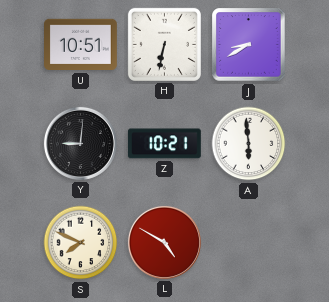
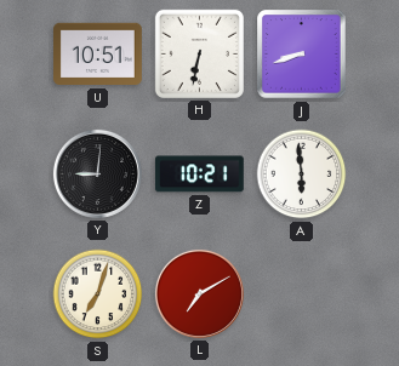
J: 8:40 -> 8:42
S: 7:49 -> 7:03
L: 4:50 -> 7:10
